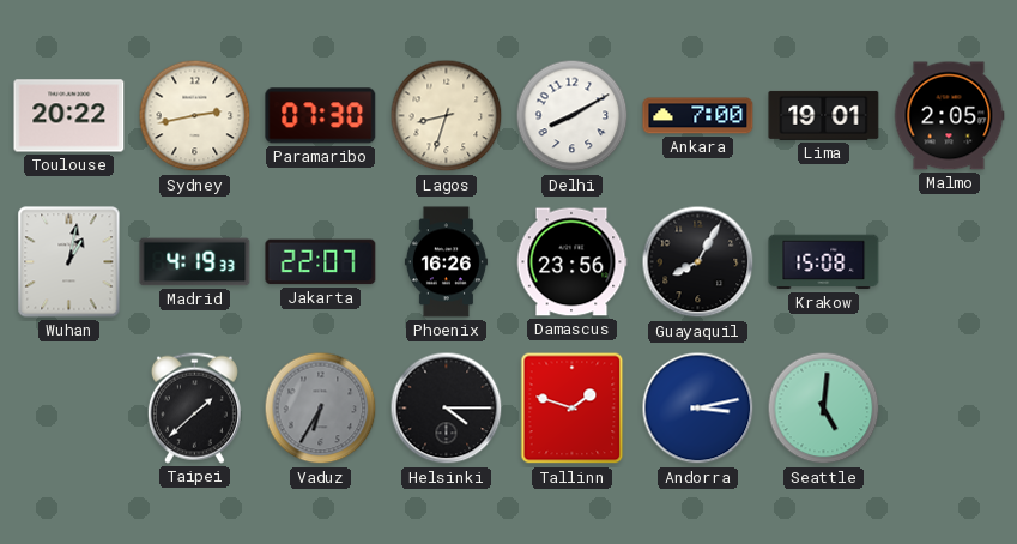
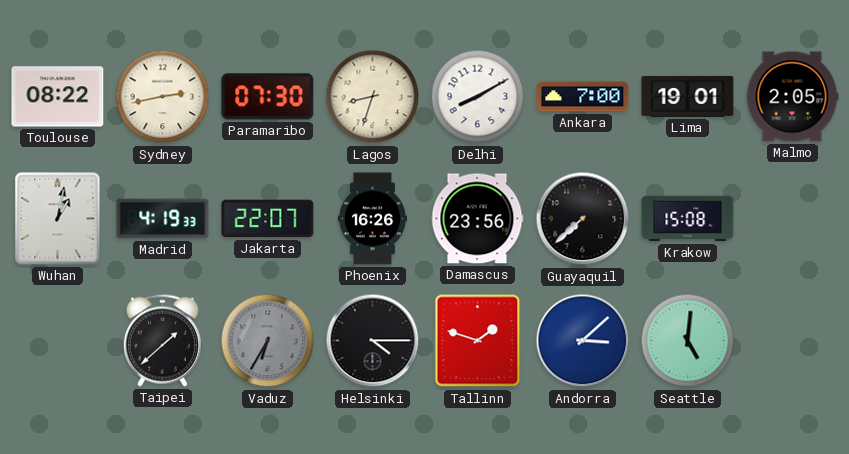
Toulouse: 20:22 -> 08:22
Guayaquil: 8:05 -> 7:38
Andorra: 3:13 -> 3:08
